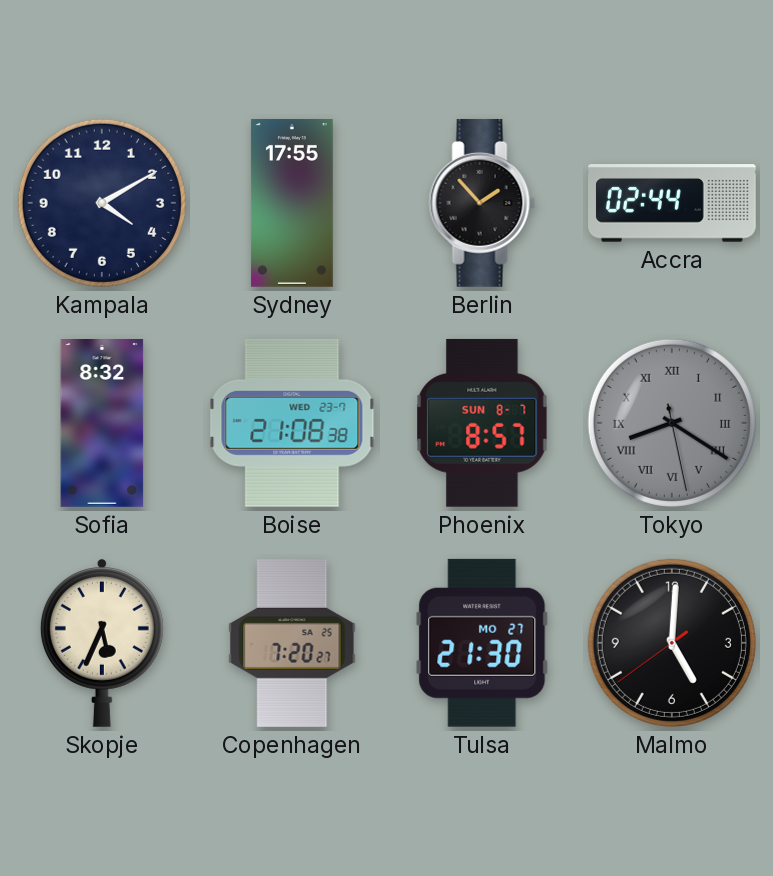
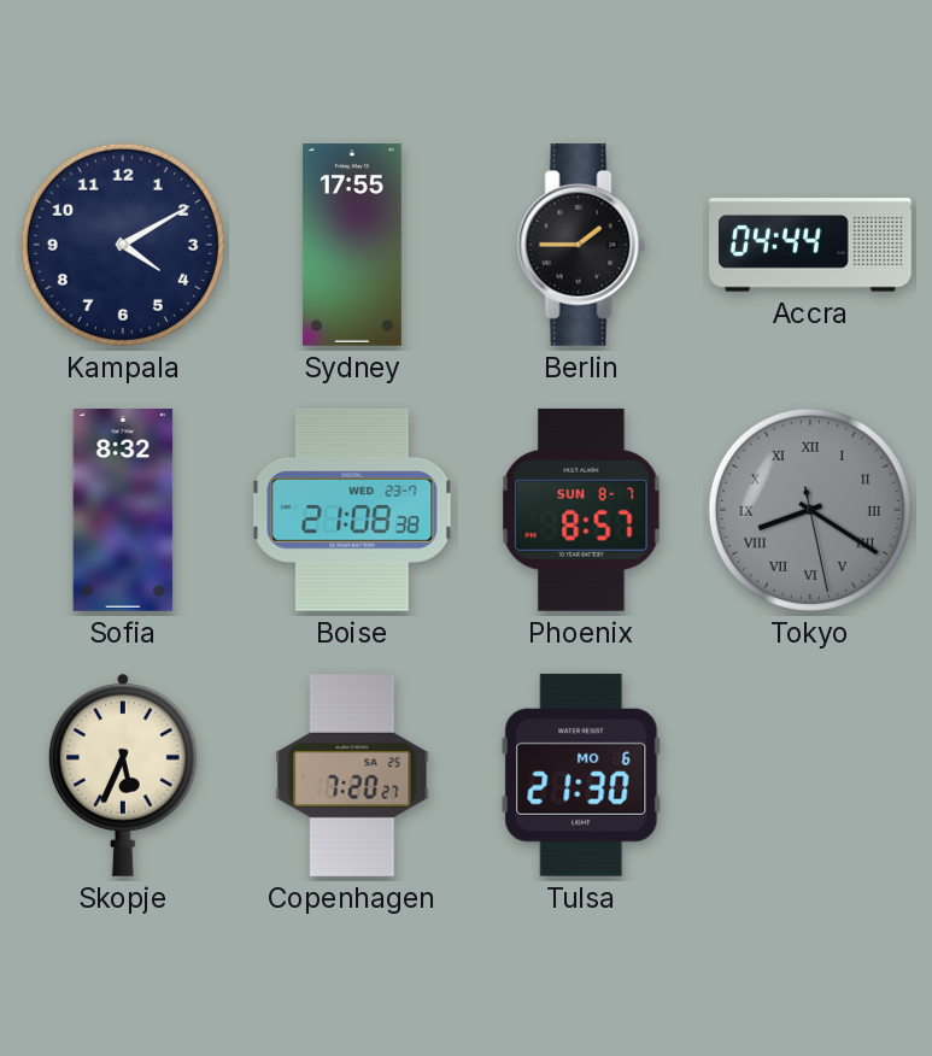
Berlin: 1:53 -> 1:45
Accra: 02:44 -> 04:44
Tulsa date: MO 27 -> MO 6
Malmo: 5:00 -> none
